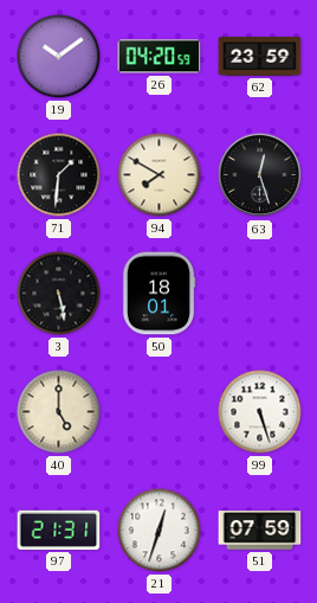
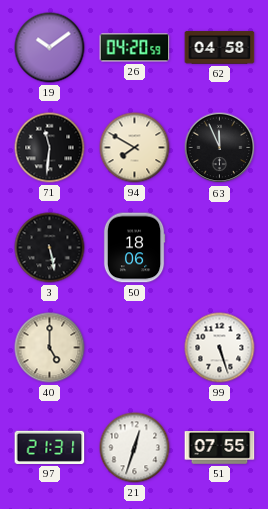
62: 23:59 -> 04:58
71: 1:31 -> 11:31
63: 12:27 -> 11:56
50: 18:01 -> 18:06
51: 07:59 -> 07:55
